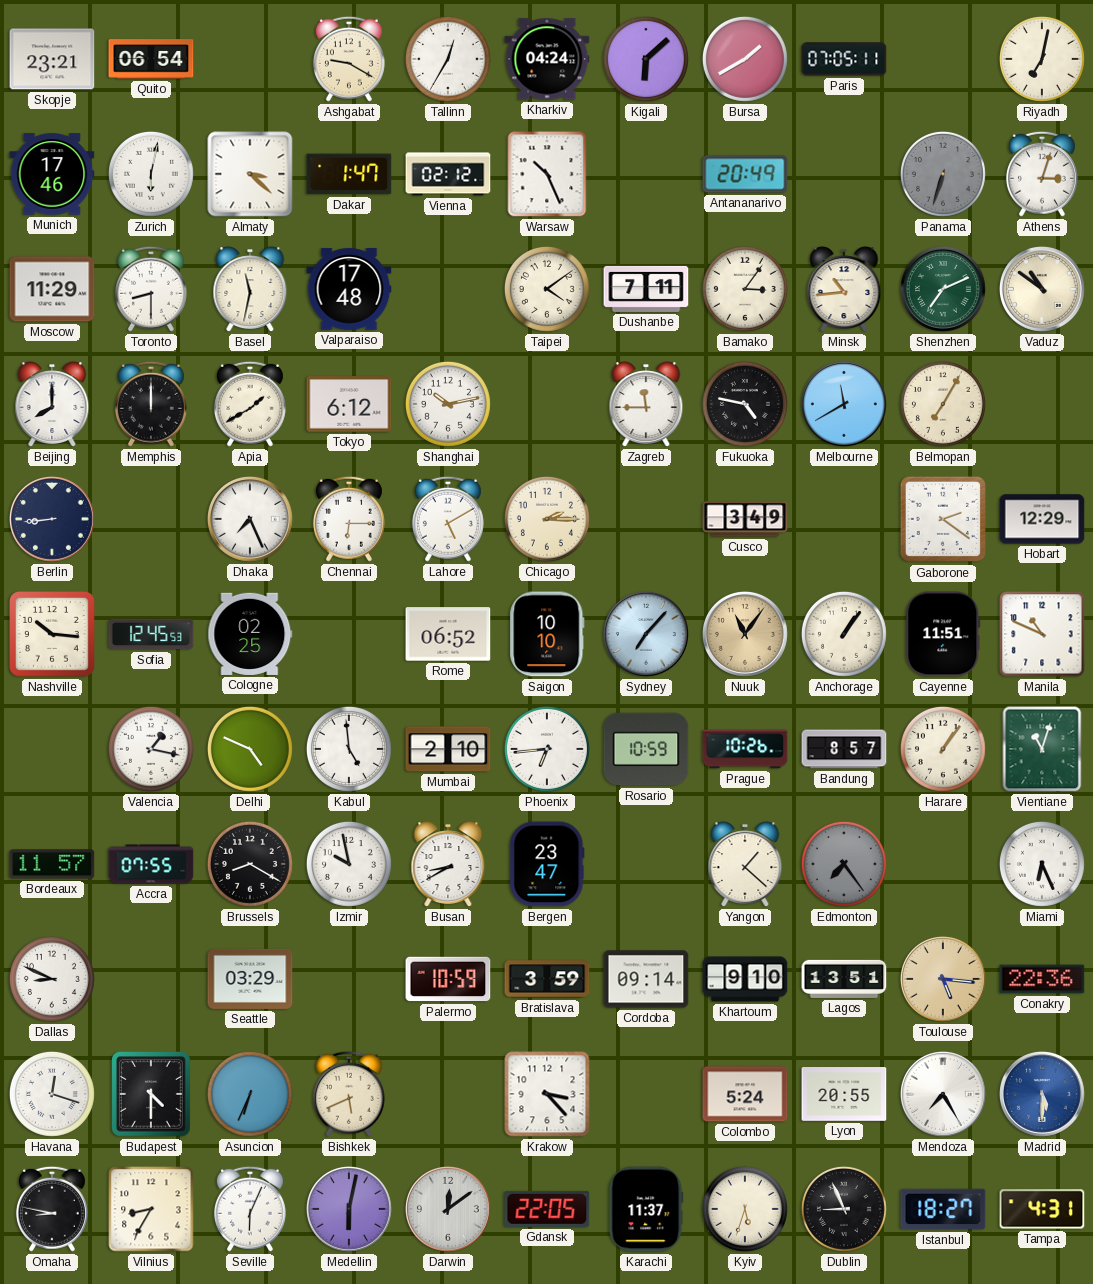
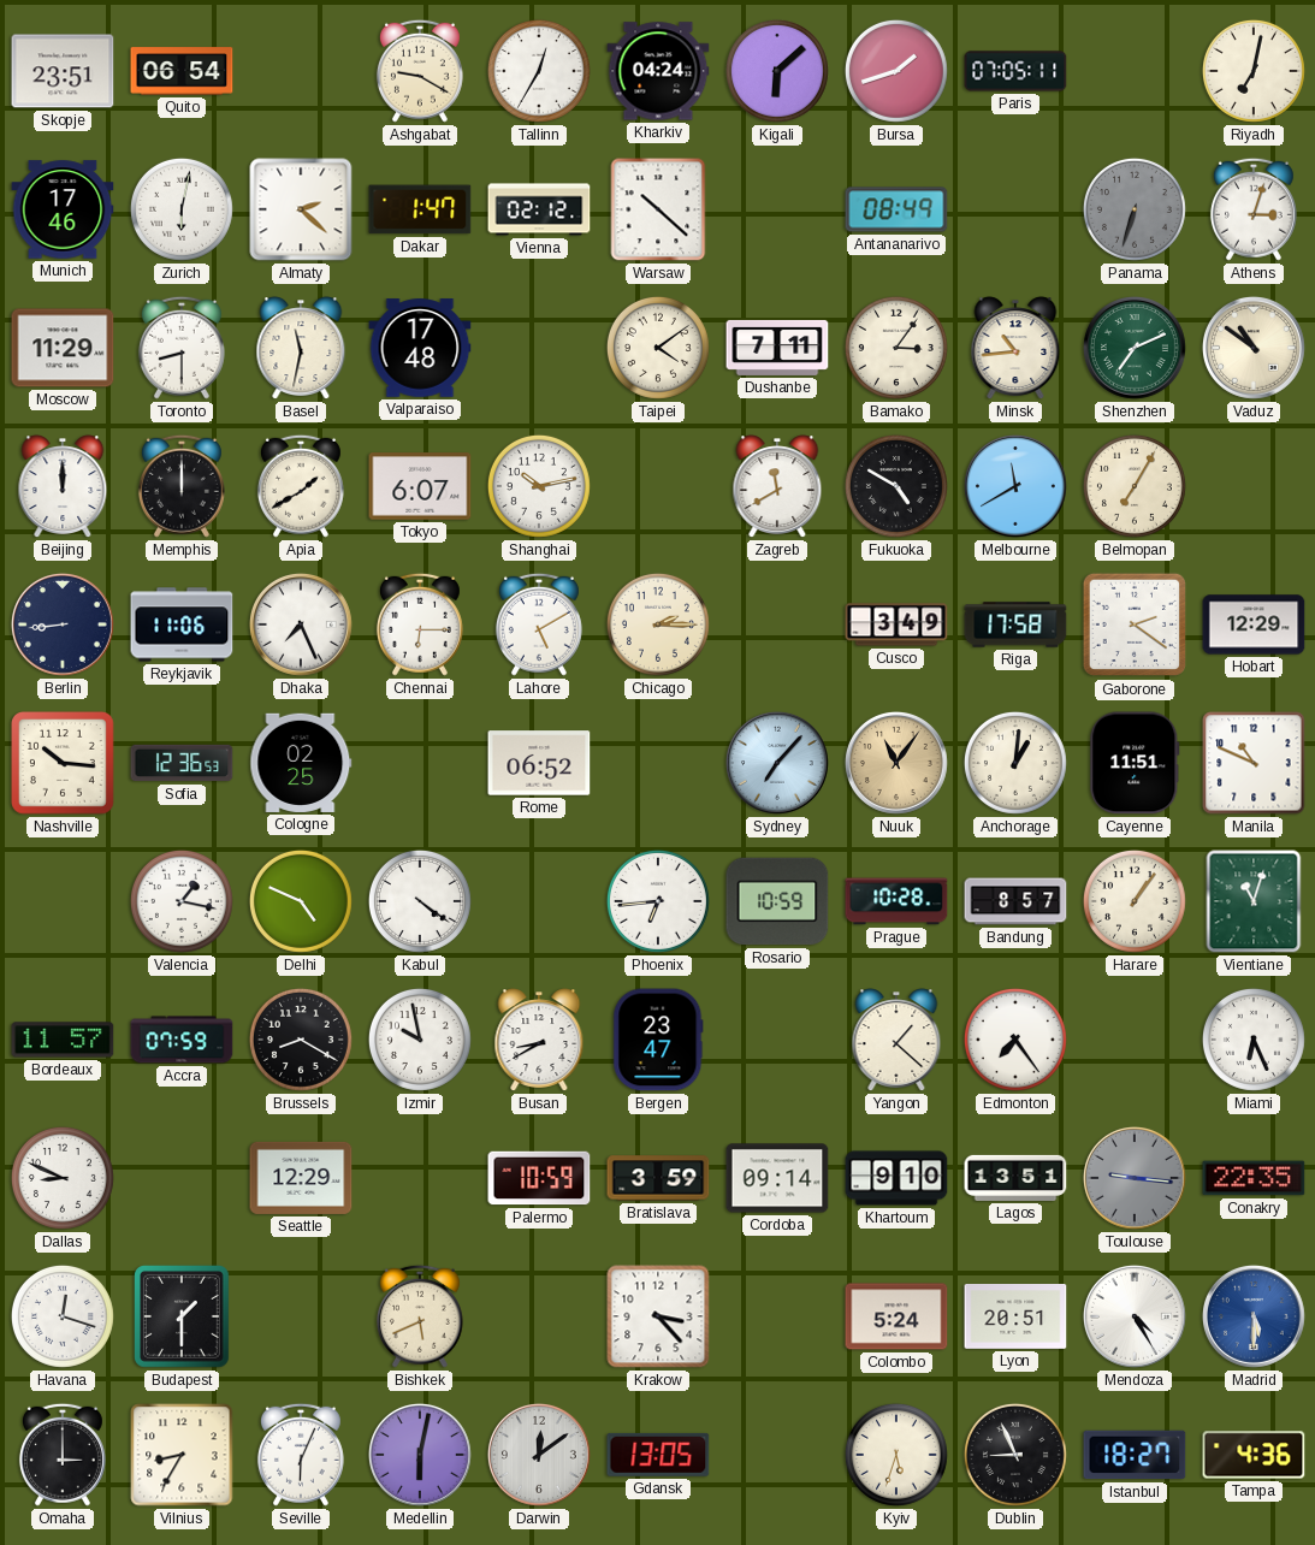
Skopje: 23:21 -> 23:51
Bursa: 1:40 -> 1:42
Almaty: 3:22 -> 2:22
Warsaw: 10:26 -> 10:22
Antananarivo: 20:49 -> 08:49
Beijing: 8:00 -> 12:00
Tokyo: 6:12 -> 6:07
Zagreb: 11:45 -> 11:40
Fukuoka: 4:47 -> 4:50
Reykjavik: none -> 11:06
Riga: none -> 17:58
Sofia: 12:45 -> 12:36
Saigon: 10:10 -> none
Anchorage: 1:06 -> 1:01
Kabul: 4:59 -> 4:21
Mumbai: 2:10 -> none
Prague: 10:26 -> 10:28
Accra: 07:55 -> 07:59
Edmonton dial: grey -> white
Seattle: 03:29 -> 12:29
Toulouse: 5:16 -> 9:16
Toulouse dial: champagne -> grey
Conakry: 22:36 -> 22:35
Budapest: 4:30 -> 1:30
Asuncion: 6:34 -> none
Lyon: 20:55 -> 20:51
Mendoza: 7:25 -> 4:25
Omaha: 8:47 -> 3:00
Gdansk: 22:05 -> 13:05
Karachi: 11:37 -> none
Tampa: 4:31 -> 4:36
